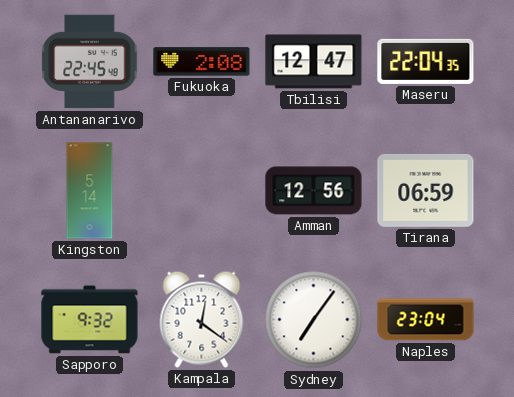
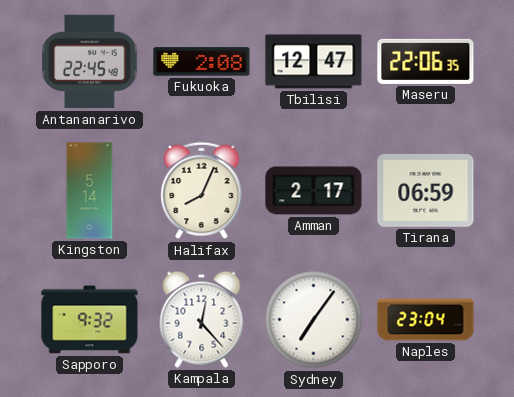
Maseru: 22:04 -> 22:06
Halifax: none -> 8:04
Amman: 12:56 -> 2:17
Kampala: 12:21 -> 12:23
